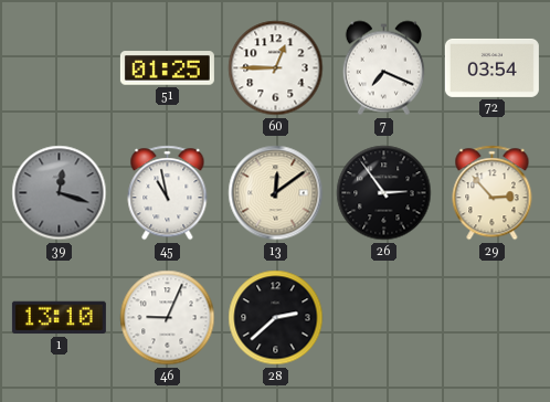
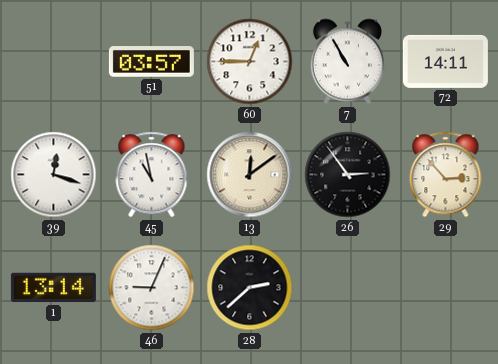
51: 01:25 -> 03:57
7: 7:19 -> 10:55
72: 03:54 -> 14:11
39 dial: grey -> white
1: 13:10 -> 13:14
